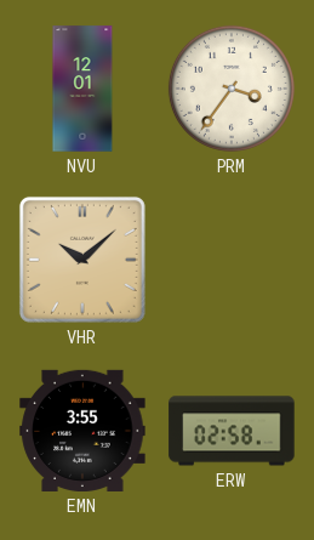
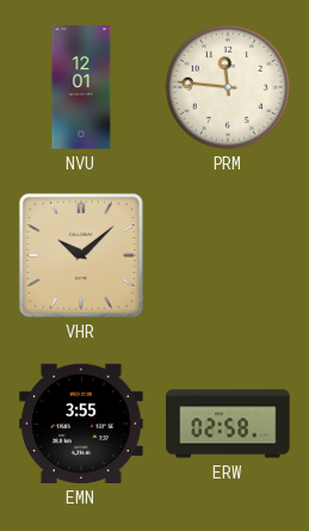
PRM: 3:36 -> 11:46
